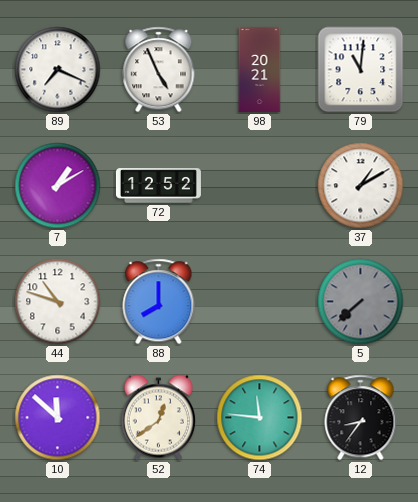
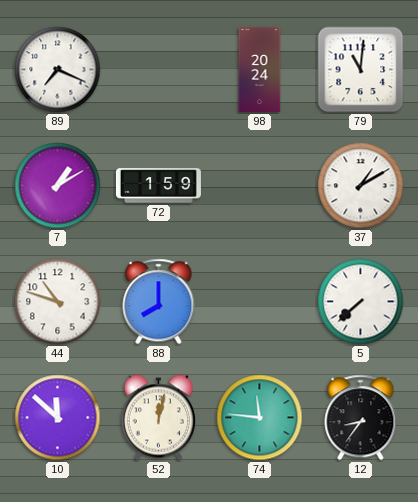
53: 4:56 -> none
98: 20:21 -> 20:24
72: 12:52 -> 1:59
5 dial: grey -> white
52: 12:39 -> 12:02
